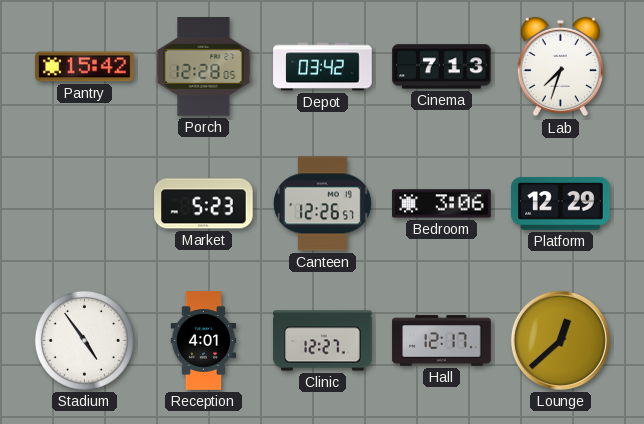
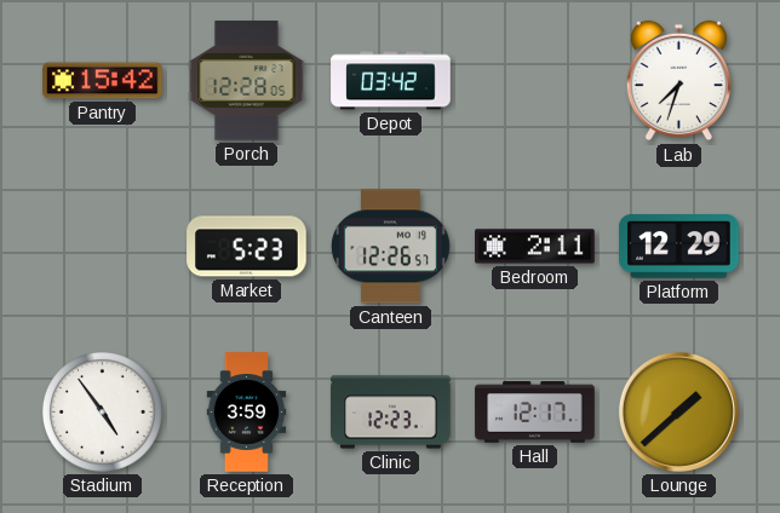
Cinema: 7:13 -> none
Bedroom: 3:06 -> 2:11
Reception: 4:01 -> 3:59
Clinic: 12:27 -> 12:23
Lounge: 12:38 -> 1:38
